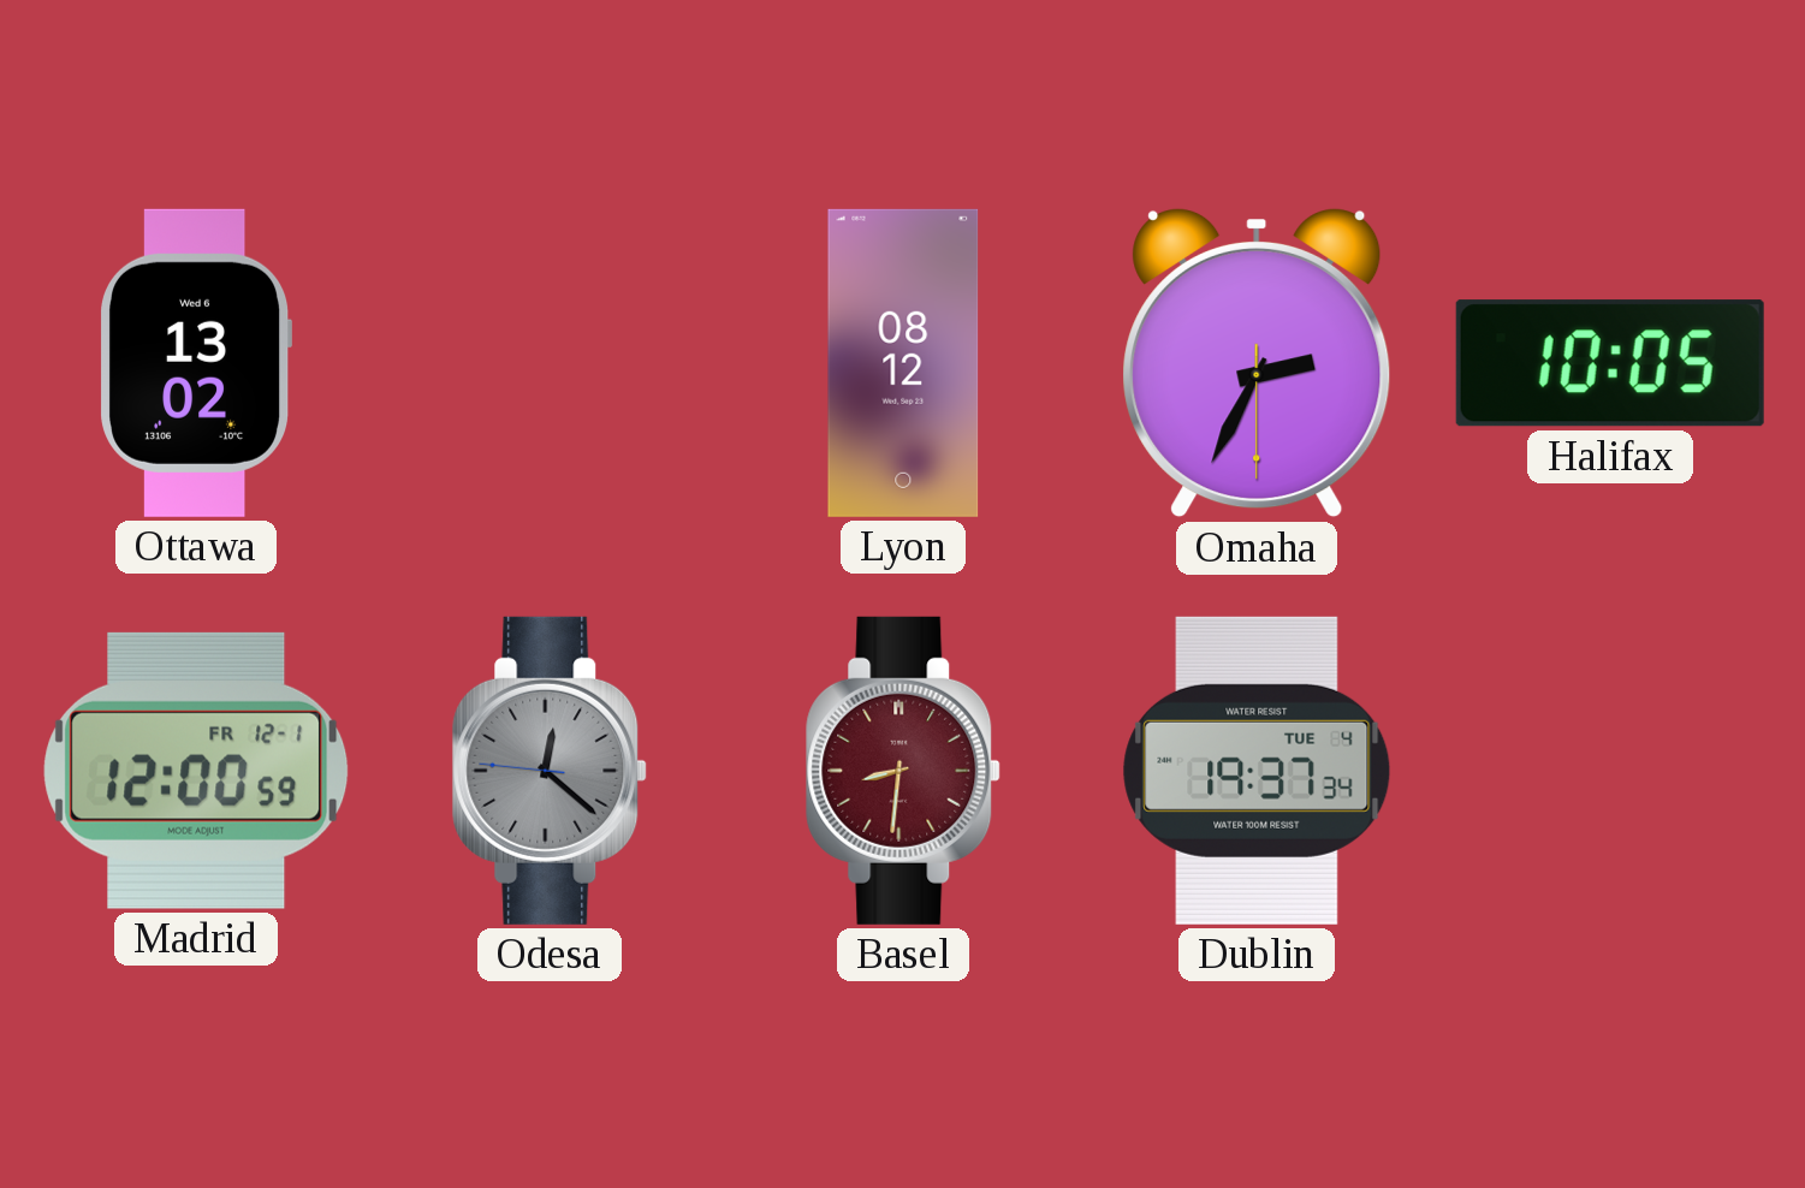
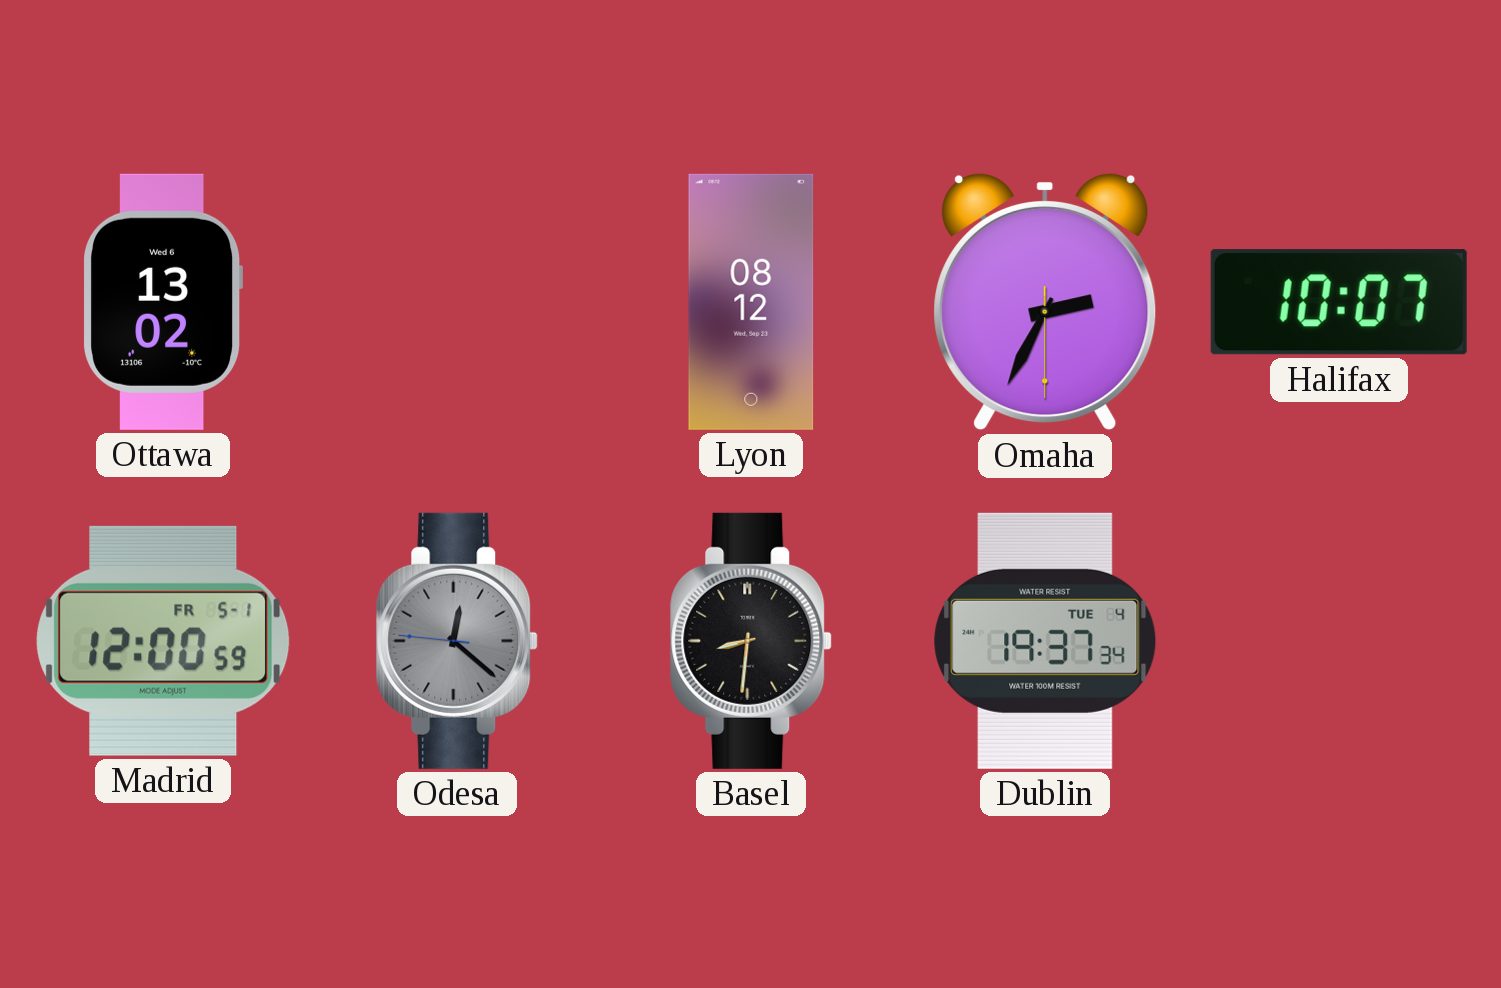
Halifax: 10:05 -> 10:07
Madrid date: FR 12-1 -> FR 5-1
Basel dial: burgundy -> black
